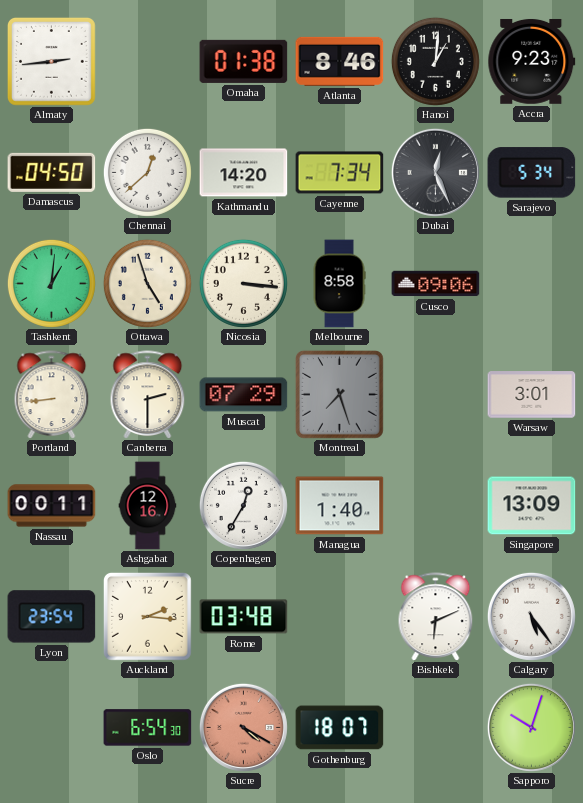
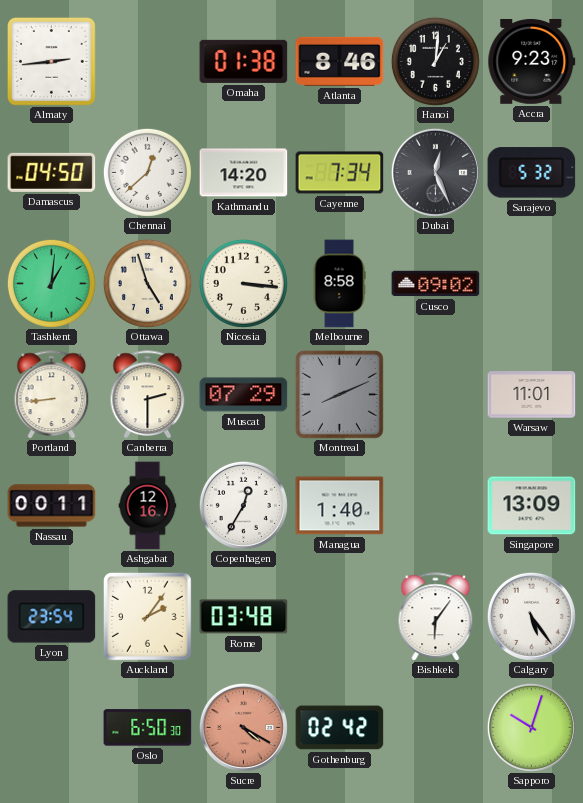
Sarajevo: 5:34 -> 5:32
Cusco: 09:06 -> 09:02
Montreal: 7:27 -> 8:11
Warsaw: 3:01 -> 11:01
Auckland: 2:16 -> 2:06
Bishkek: 6:11 -> 6:06
Oslo: 6:54 -> 6:50
Gothenburg: 18:07 -> 02:42
